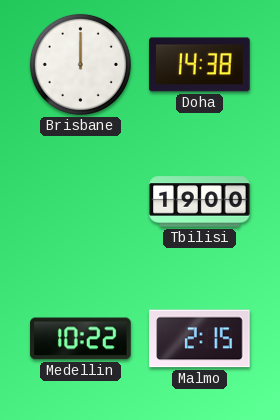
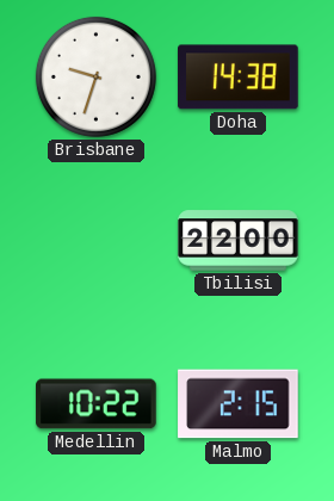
Brisbane: 12:00 -> 9:33
Tbilisi: 19:00 -> 22:00
